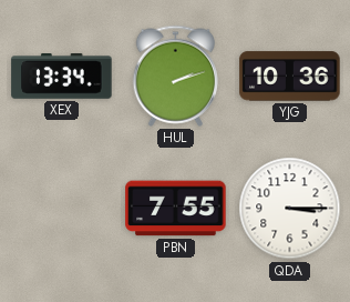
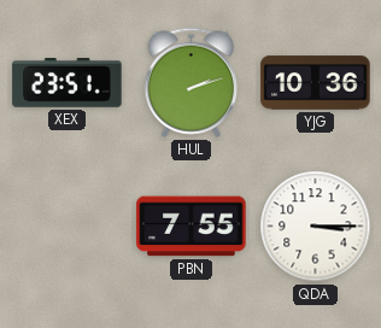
XEX: 13:34 -> 23:51
